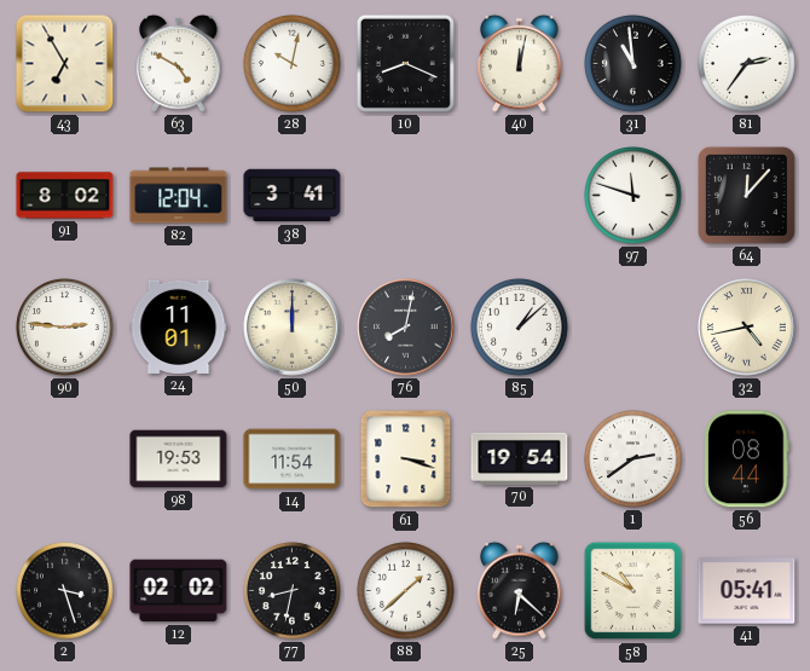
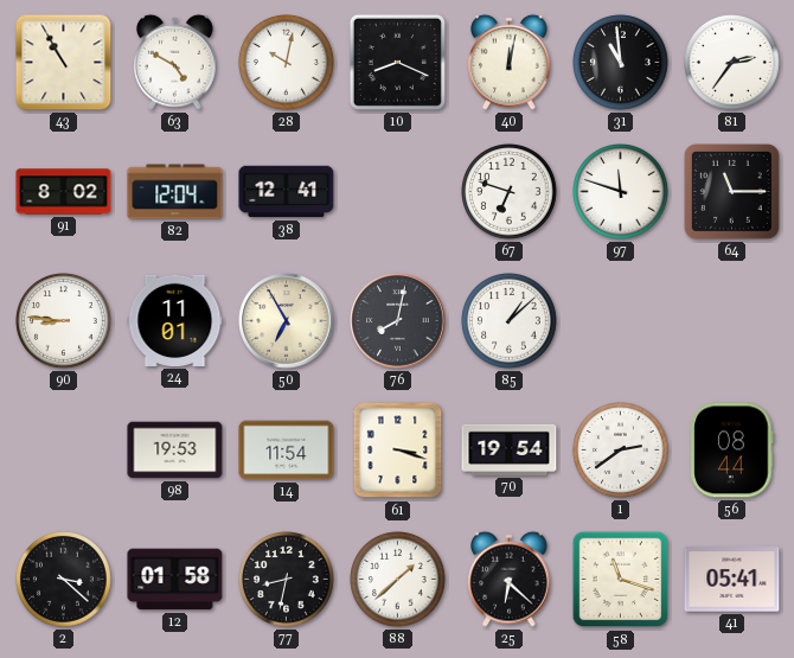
43: 6:55 -> 10:55
38: 3:41 -> 12:41
67: none -> 6:48
64: 12:07 -> 11:15
90: 2:46 -> 8:46
50: 12:00 -> 6:55
32: 4:43 -> none
2: 3:27 -> 3:22
12: 02:02 -> 01:58
58: 10:50 -> 11:18
